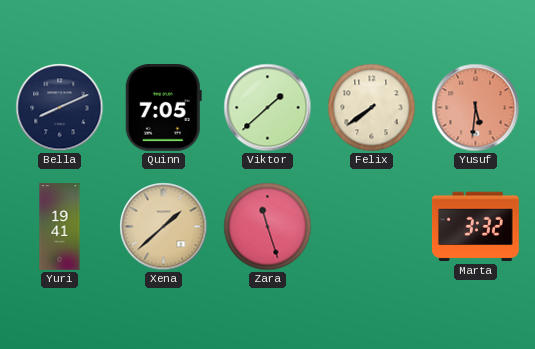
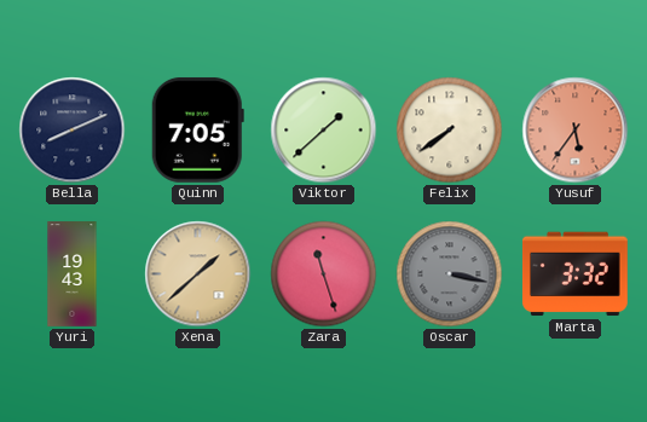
Yusuf: 5:31 -> 5:36
Yuri: 19:41 -> 19:43
Oscar: none -> 3:17
